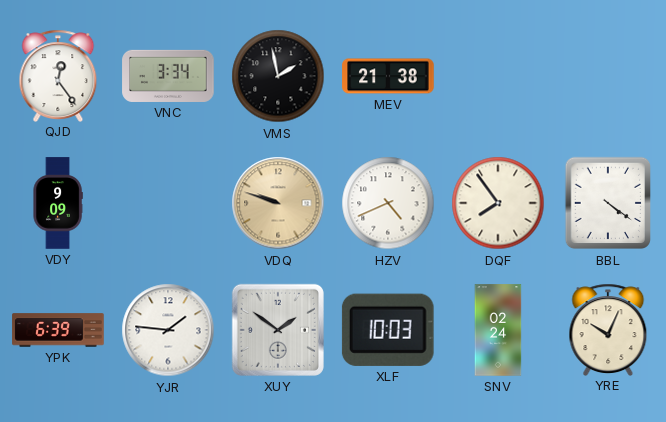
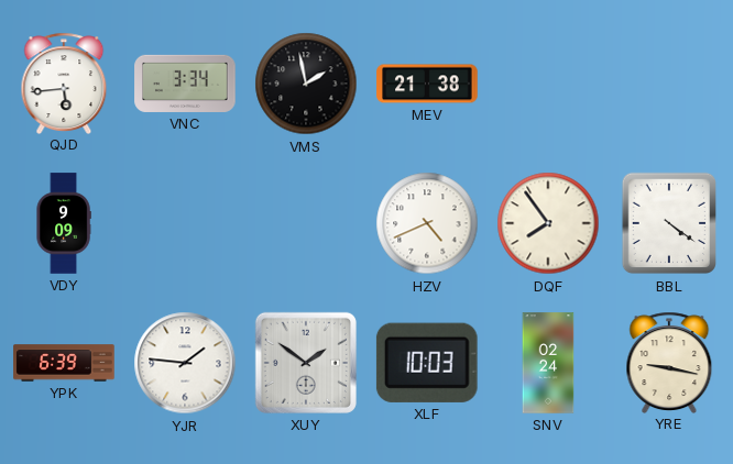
QJD: 12:24 -> 5:44
VDQ: 9:48 -> none
YRE: 10:04 -> 9:17
